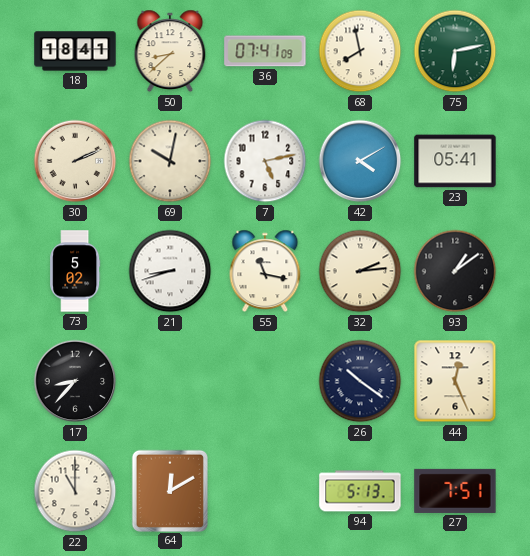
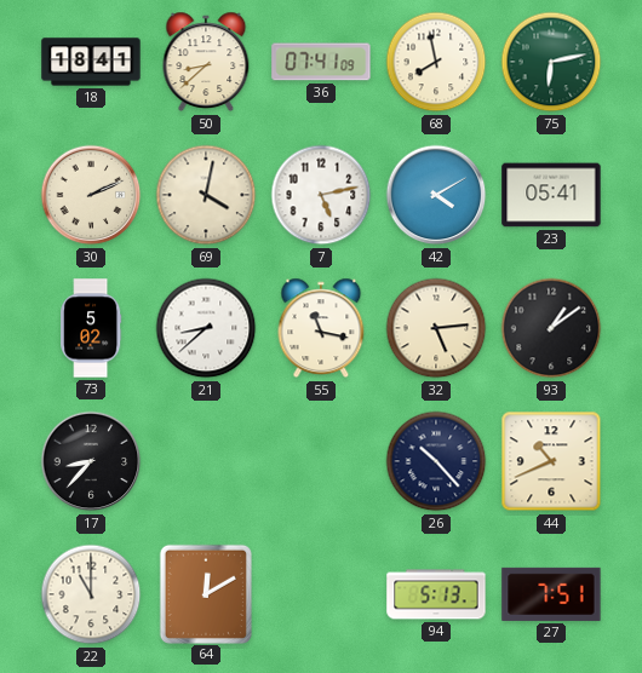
69: 10:02 -> 4:02
21: 8:42 -> 8:38
32: 2:14 -> 5:14
26: 10:21 -> 10:23
44: 12:26 -> 10:41
